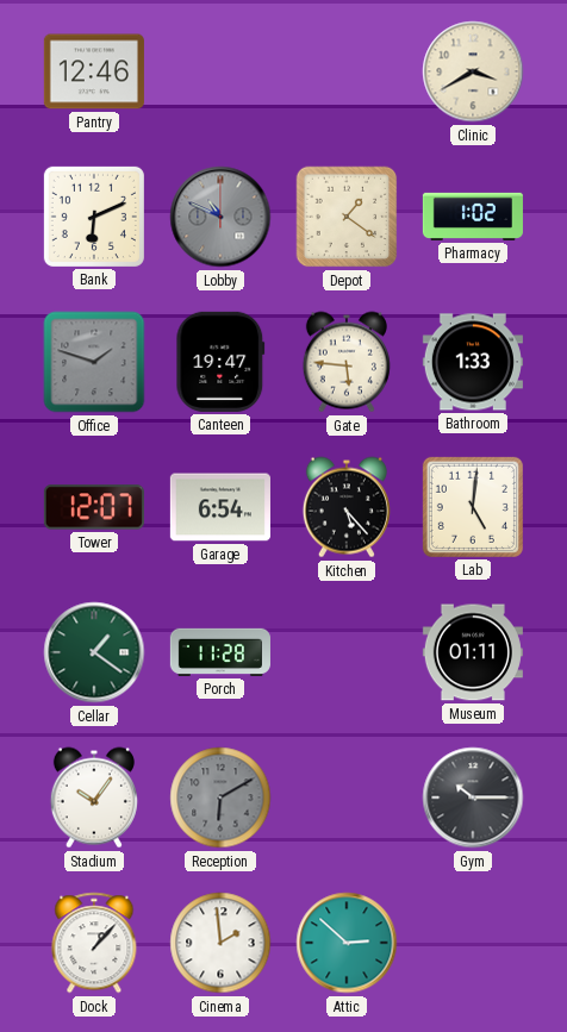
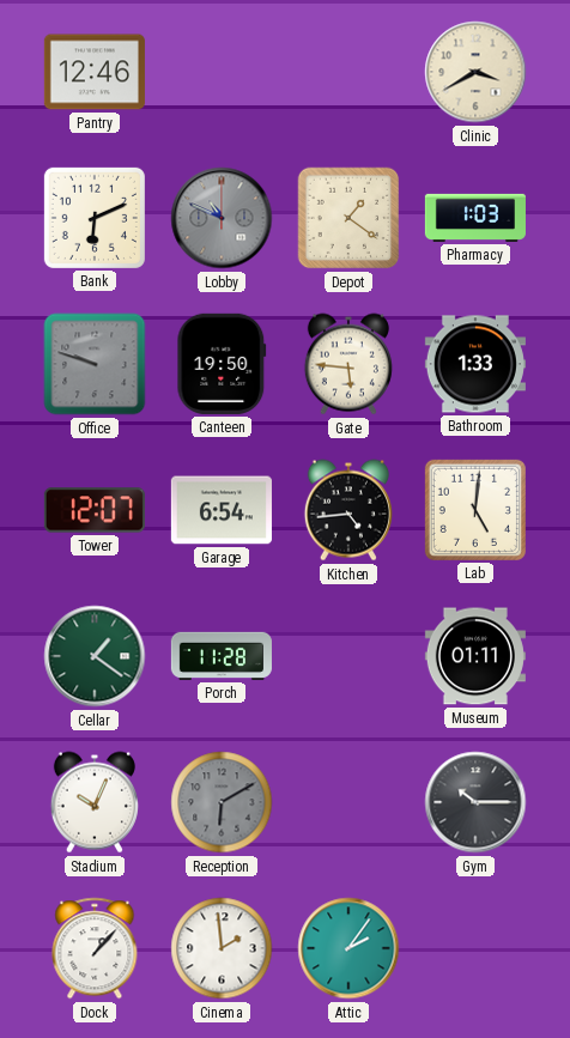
Pharmacy: 1:02 -> 1:03
Office: 1:48 -> 9:48
Canteen: 19:47 -> 19:50
Kitchen: 5:23 -> 4:44
Stadium: 10:06 -> 10:04
Attic: 2:52 -> 2:06
